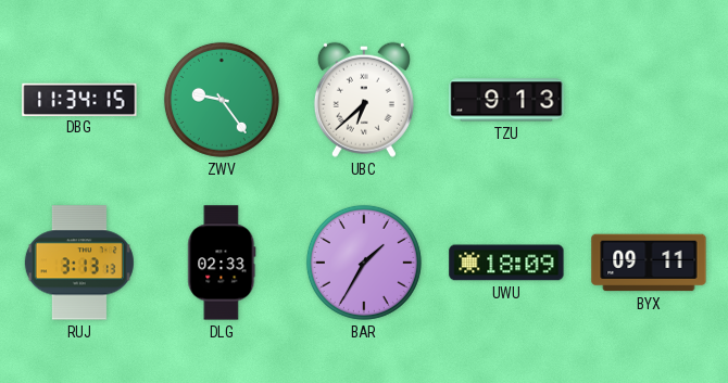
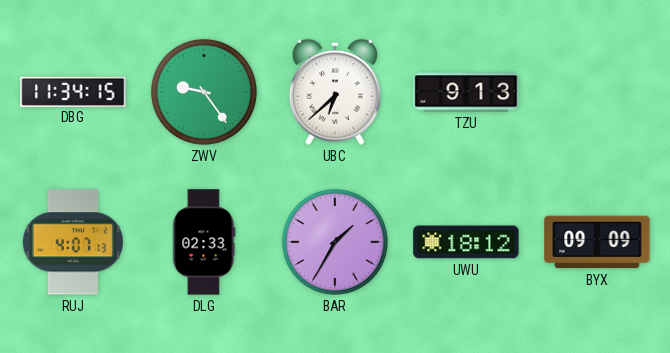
RUJ: 3:13 -> 4:07
UWU: 18:09 -> 18:12
BYX: 09:11 -> 09:09
